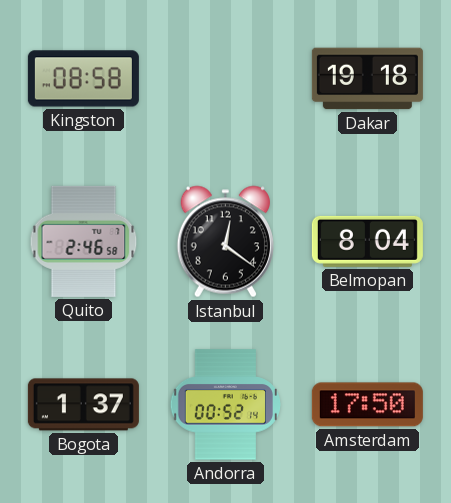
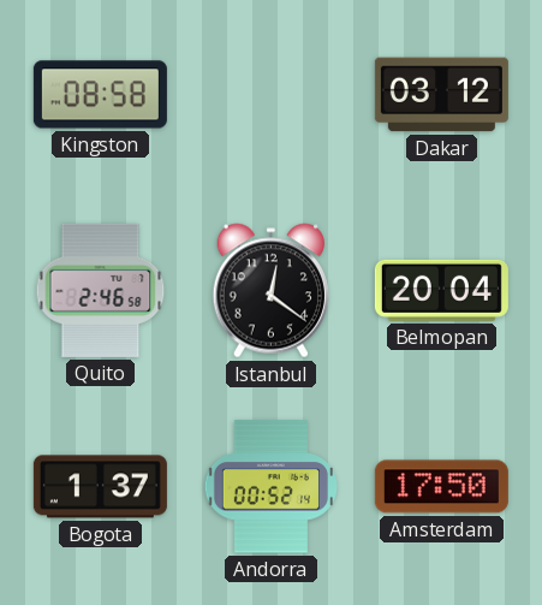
Dakar: 19:18 -> 03:12
Belmopan: 8:04 -> 20:04
